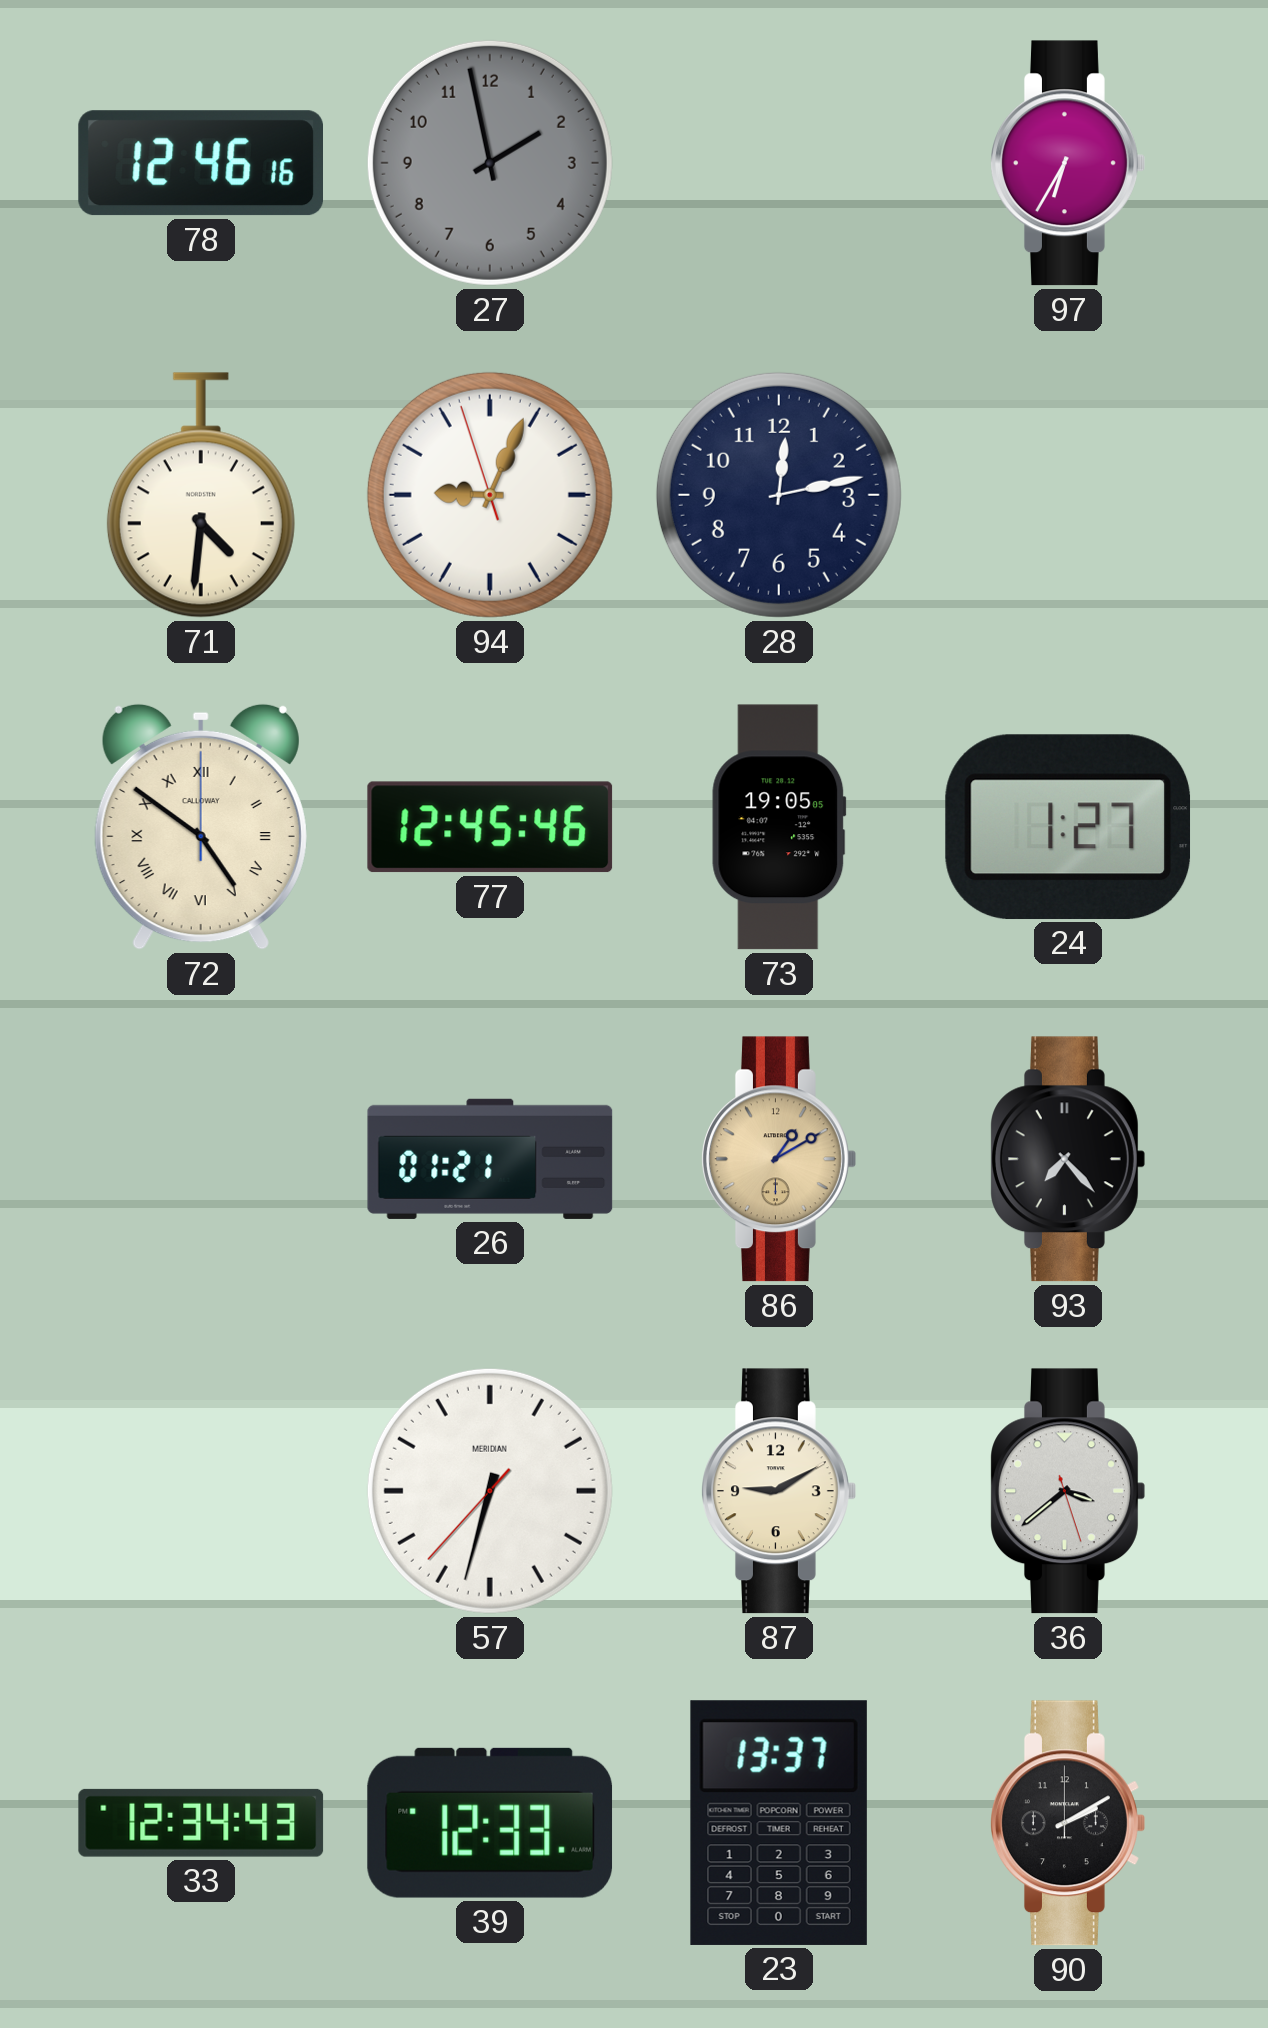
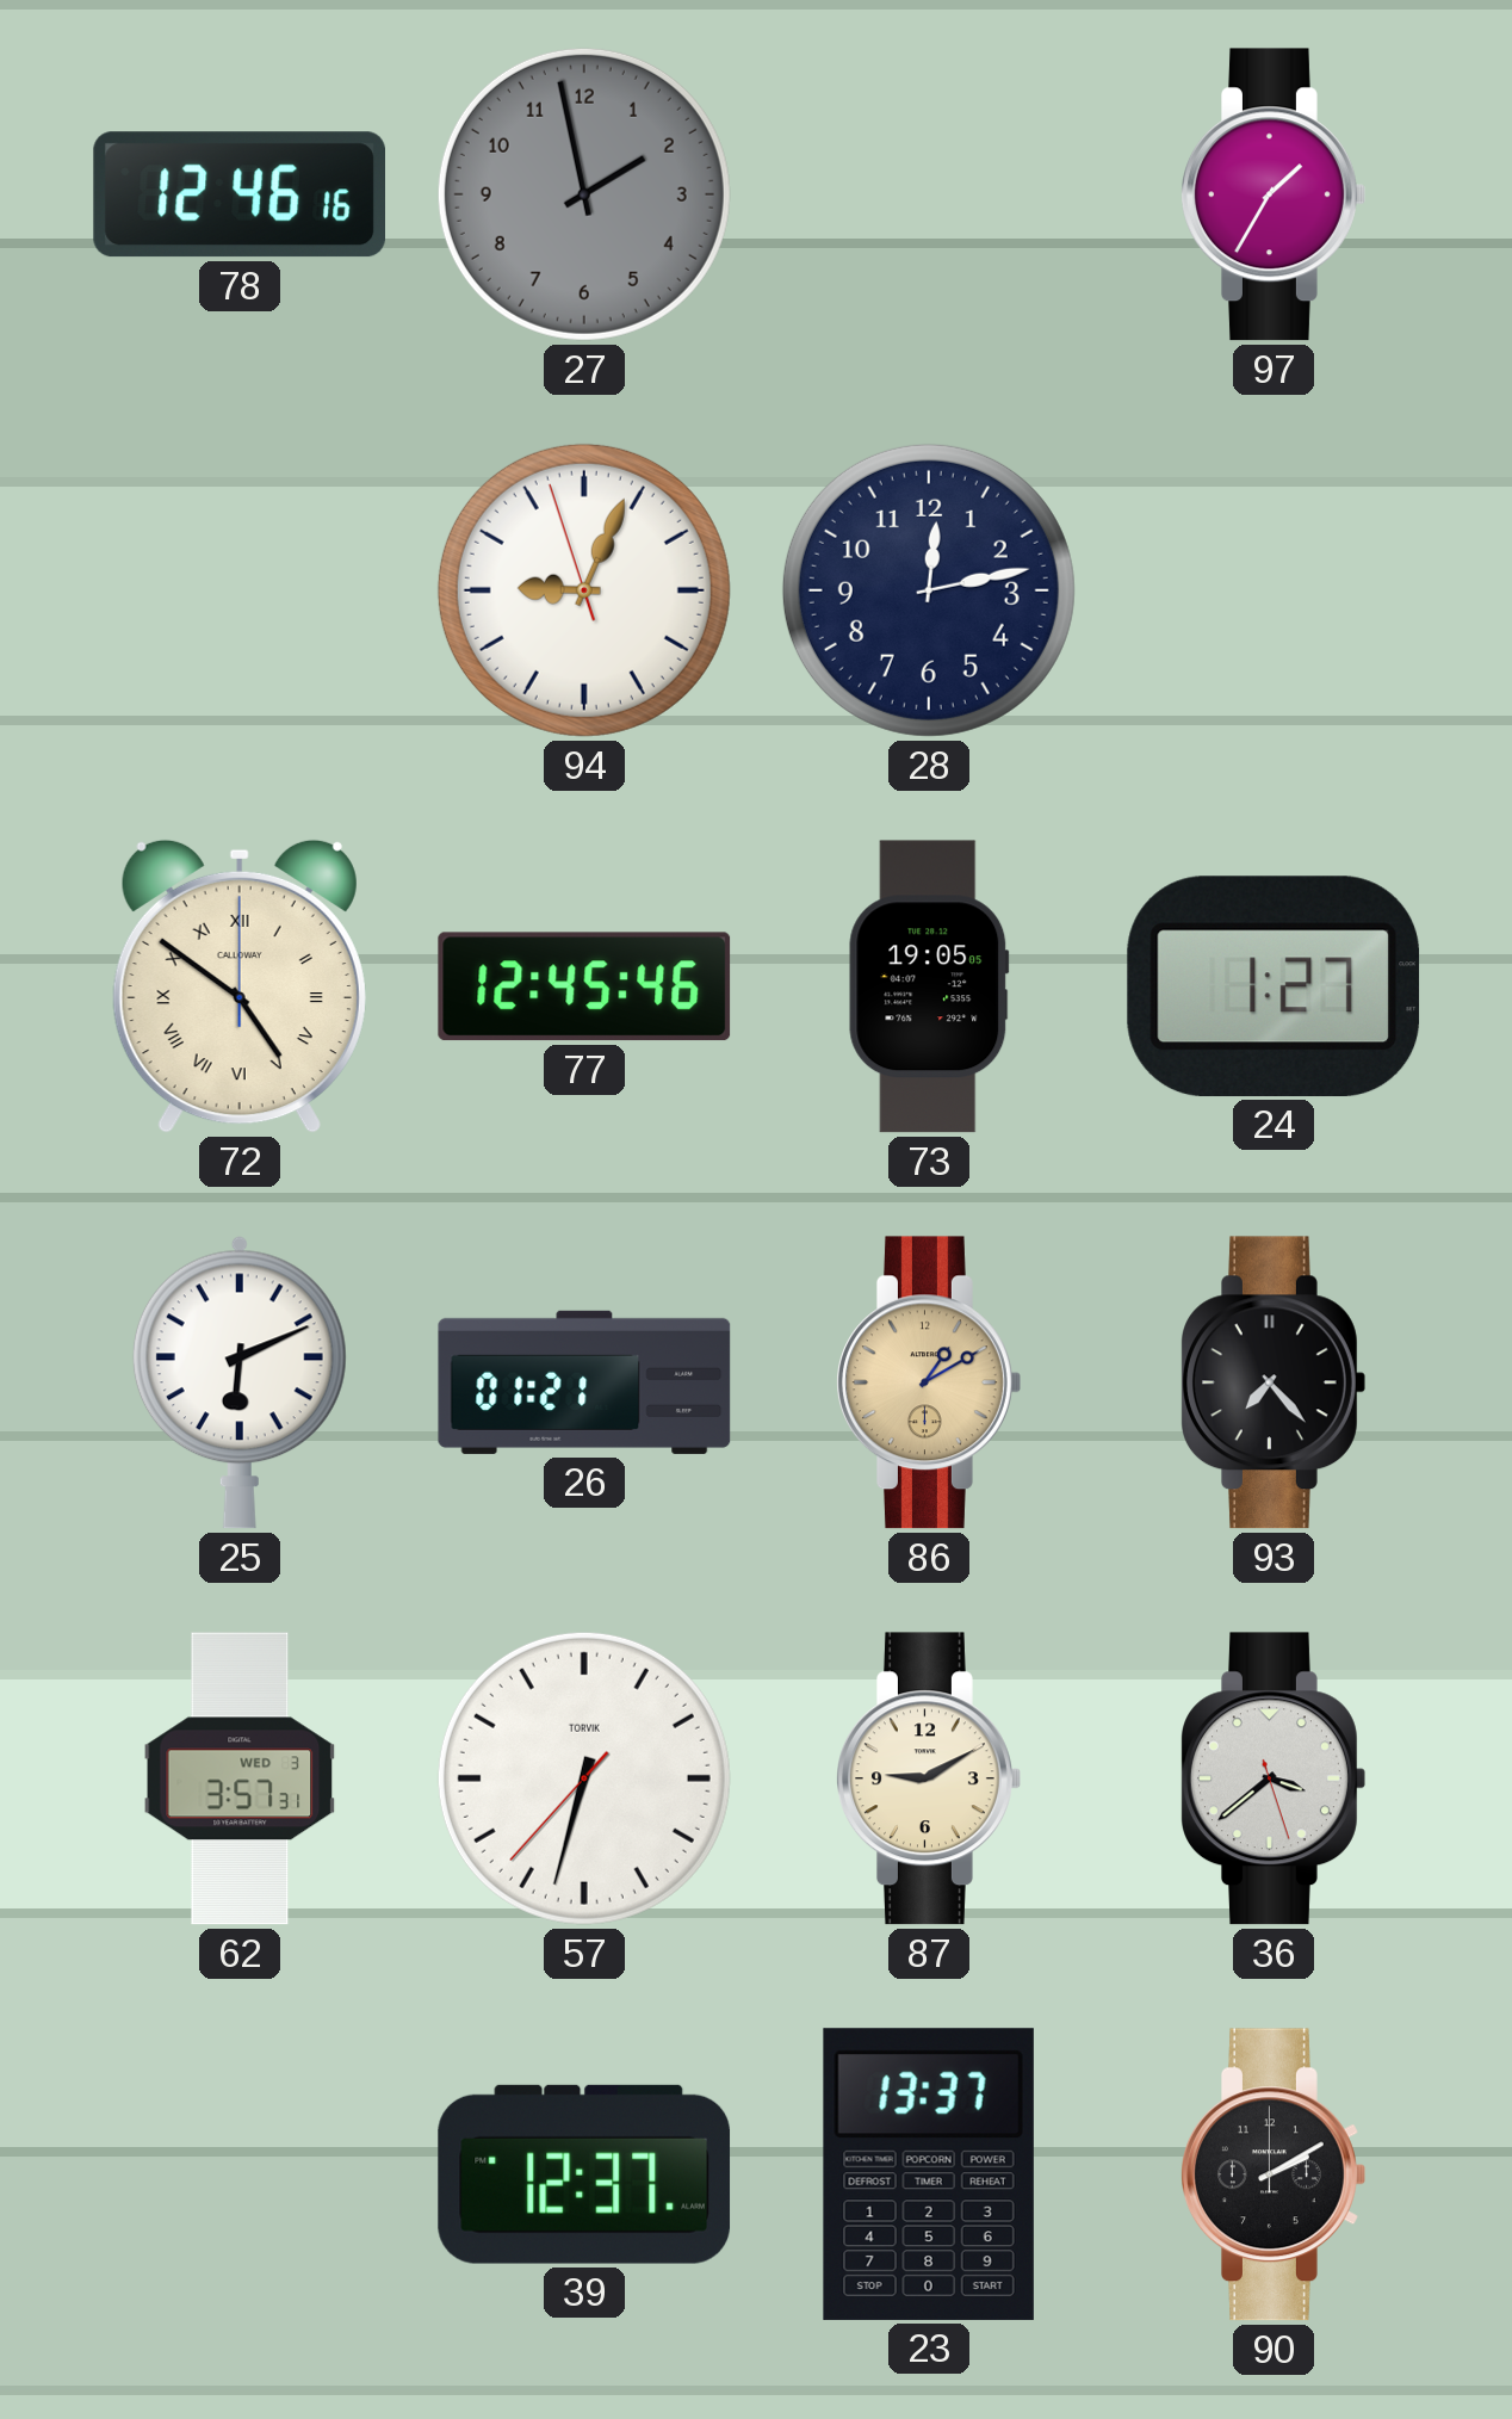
97: 6:35 -> 1:35
71: 4:31 -> none
25: none -> 6:11
62: none -> 3:57
57 brand: MERIDIAN -> TORVIK
33: 12:34 -> none
39: 12:33 -> 12:37
